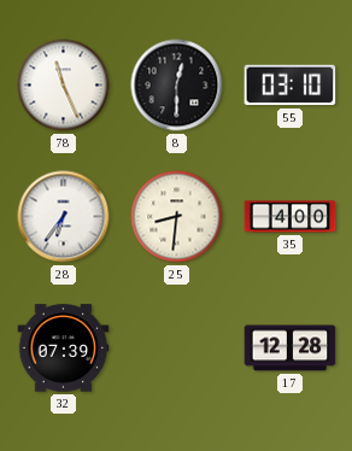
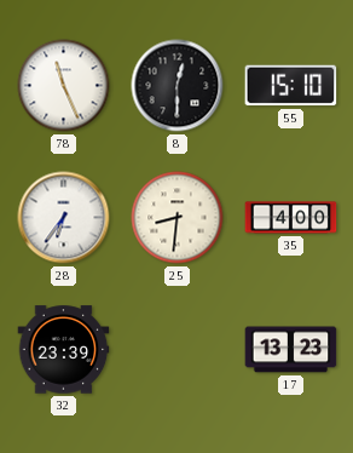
55: 03:10 -> 15:10
32: 07:39 -> 23:39
17: 12:28 -> 13:23
